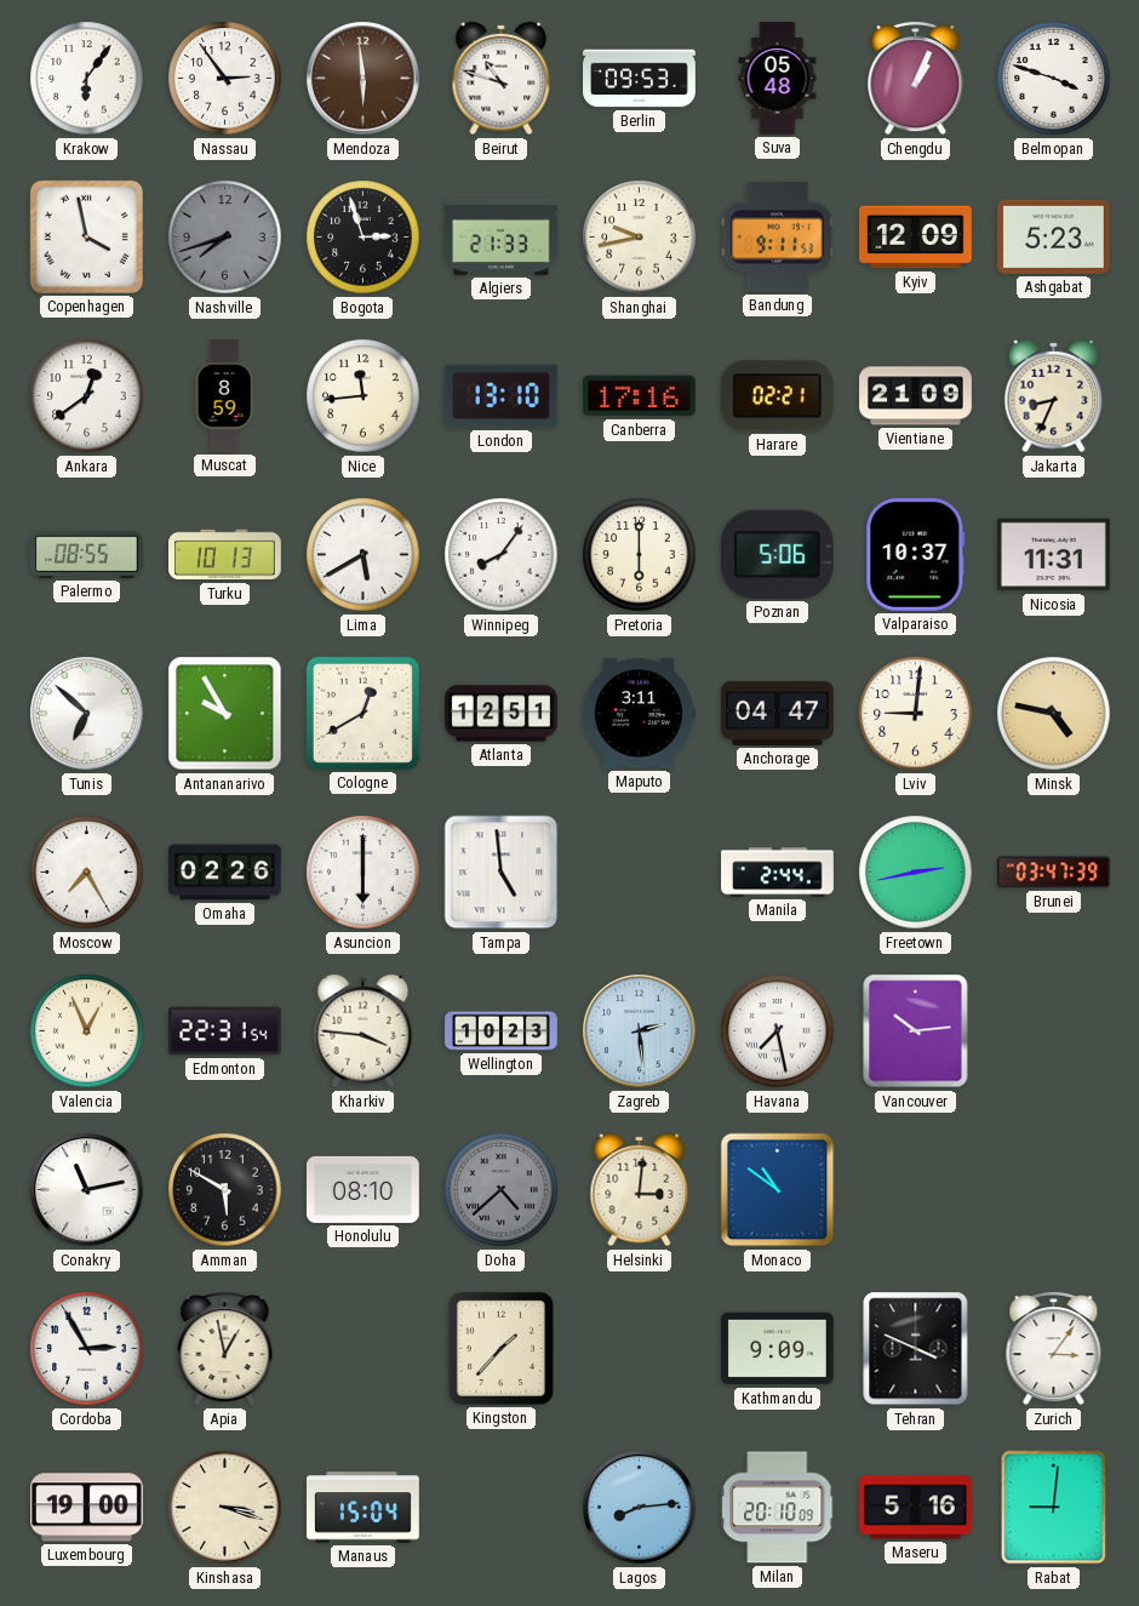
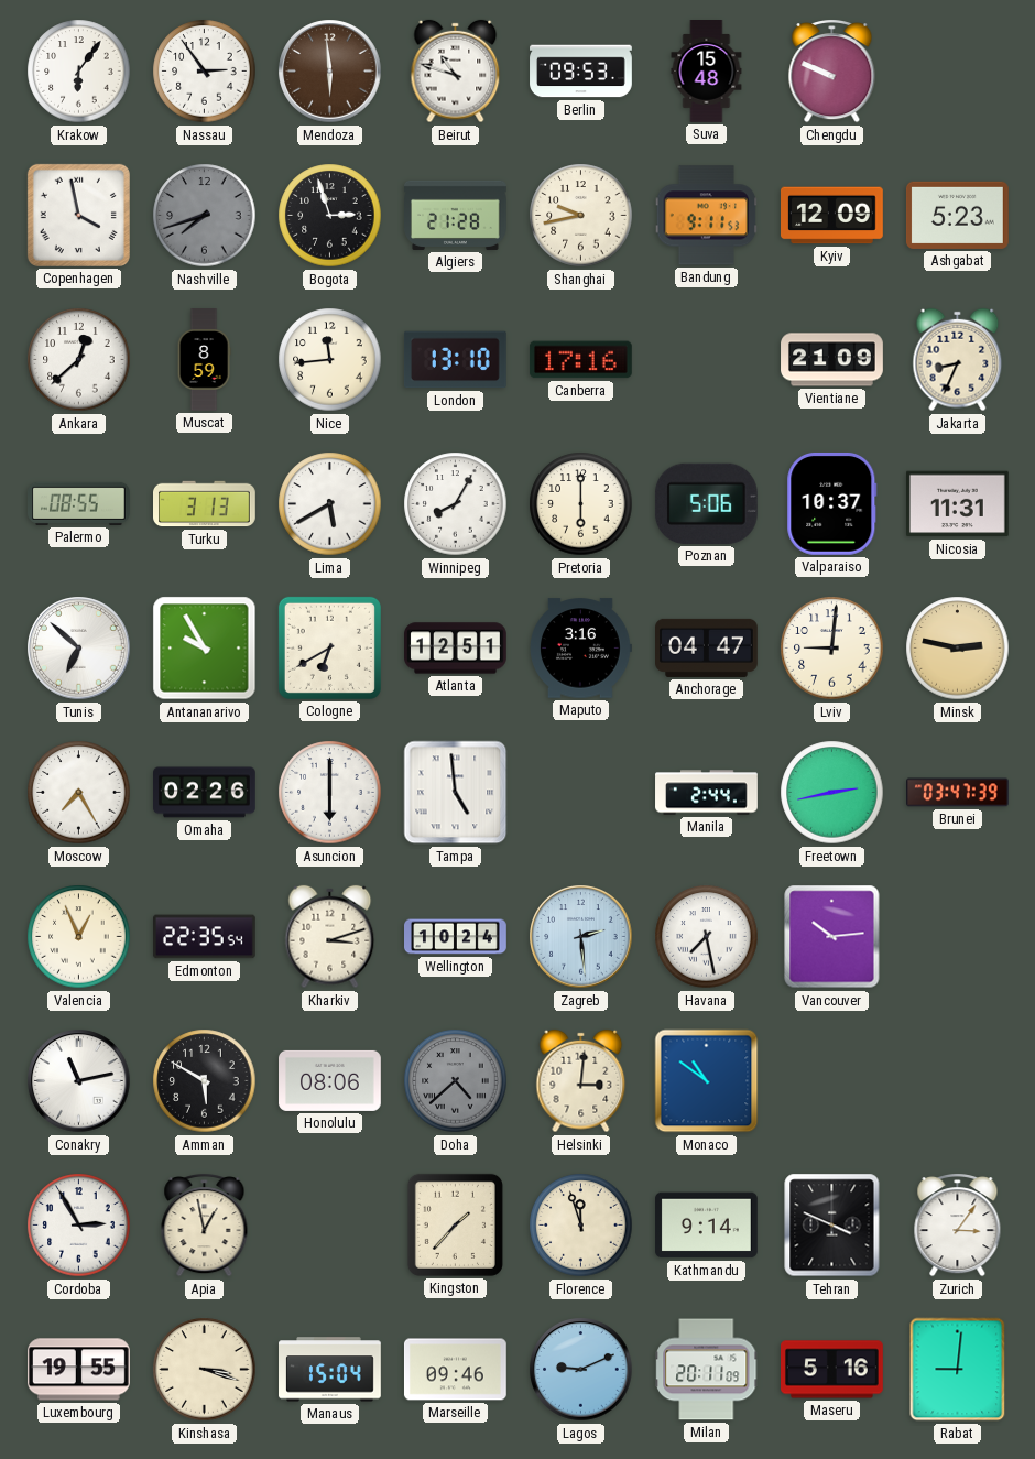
Suva: 05:48 -> 15:48
Chengdu: 1:04 -> 9:49
Belmopan: 3:48 -> none
Algiers: 21:33 -> 21:28
Ankara: 12:39 -> 12:38
Harare: 02:21 -> none
Turku: 10:13 -> 3:13
Winnipeg: 8:06 -> 8:05
Cologne: 12:40 -> 6:40
Maputo: 3:11 -> 3:16
Minsk: 4:47 -> 2:47
Edmonton: 22:31 -> 22:35
Kharkiv: 3:46 -> 3:12
Wellington: 10:23 -> 10:24
Honolulu: 08:10 -> 08:06
Florence: none -> 11:57
Kathmandu: 9:09 -> 9:14
Luxembourg: 19:00 -> 19:55
Marseille: none -> 09:46
Lagos: 8:14 -> 9:11
Milan: 20:10 -> 20:11
